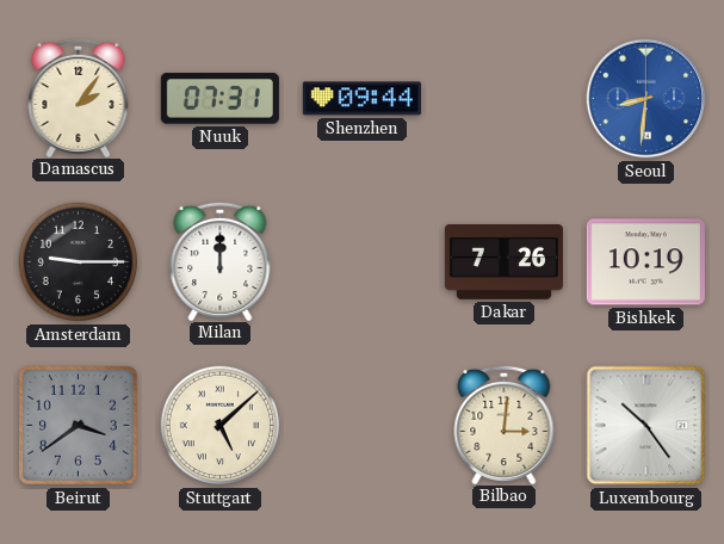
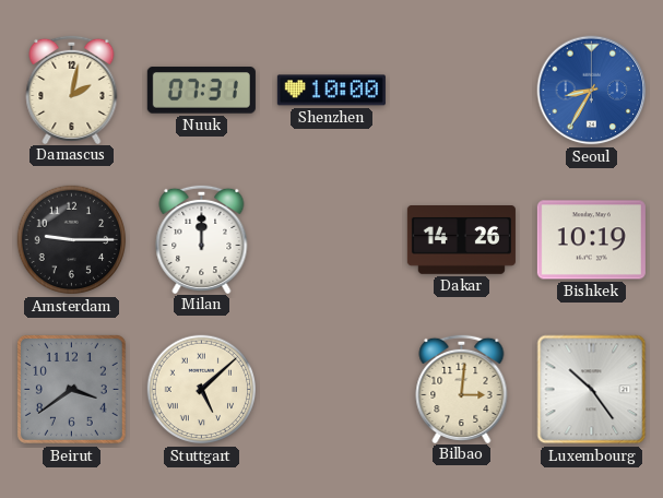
Damascus: 2:06 -> 2:02
Shenzhen: 09:44 -> 10:00
Seoul: 8:31 -> 8:35
Dakar: 7:26 -> 14:26
